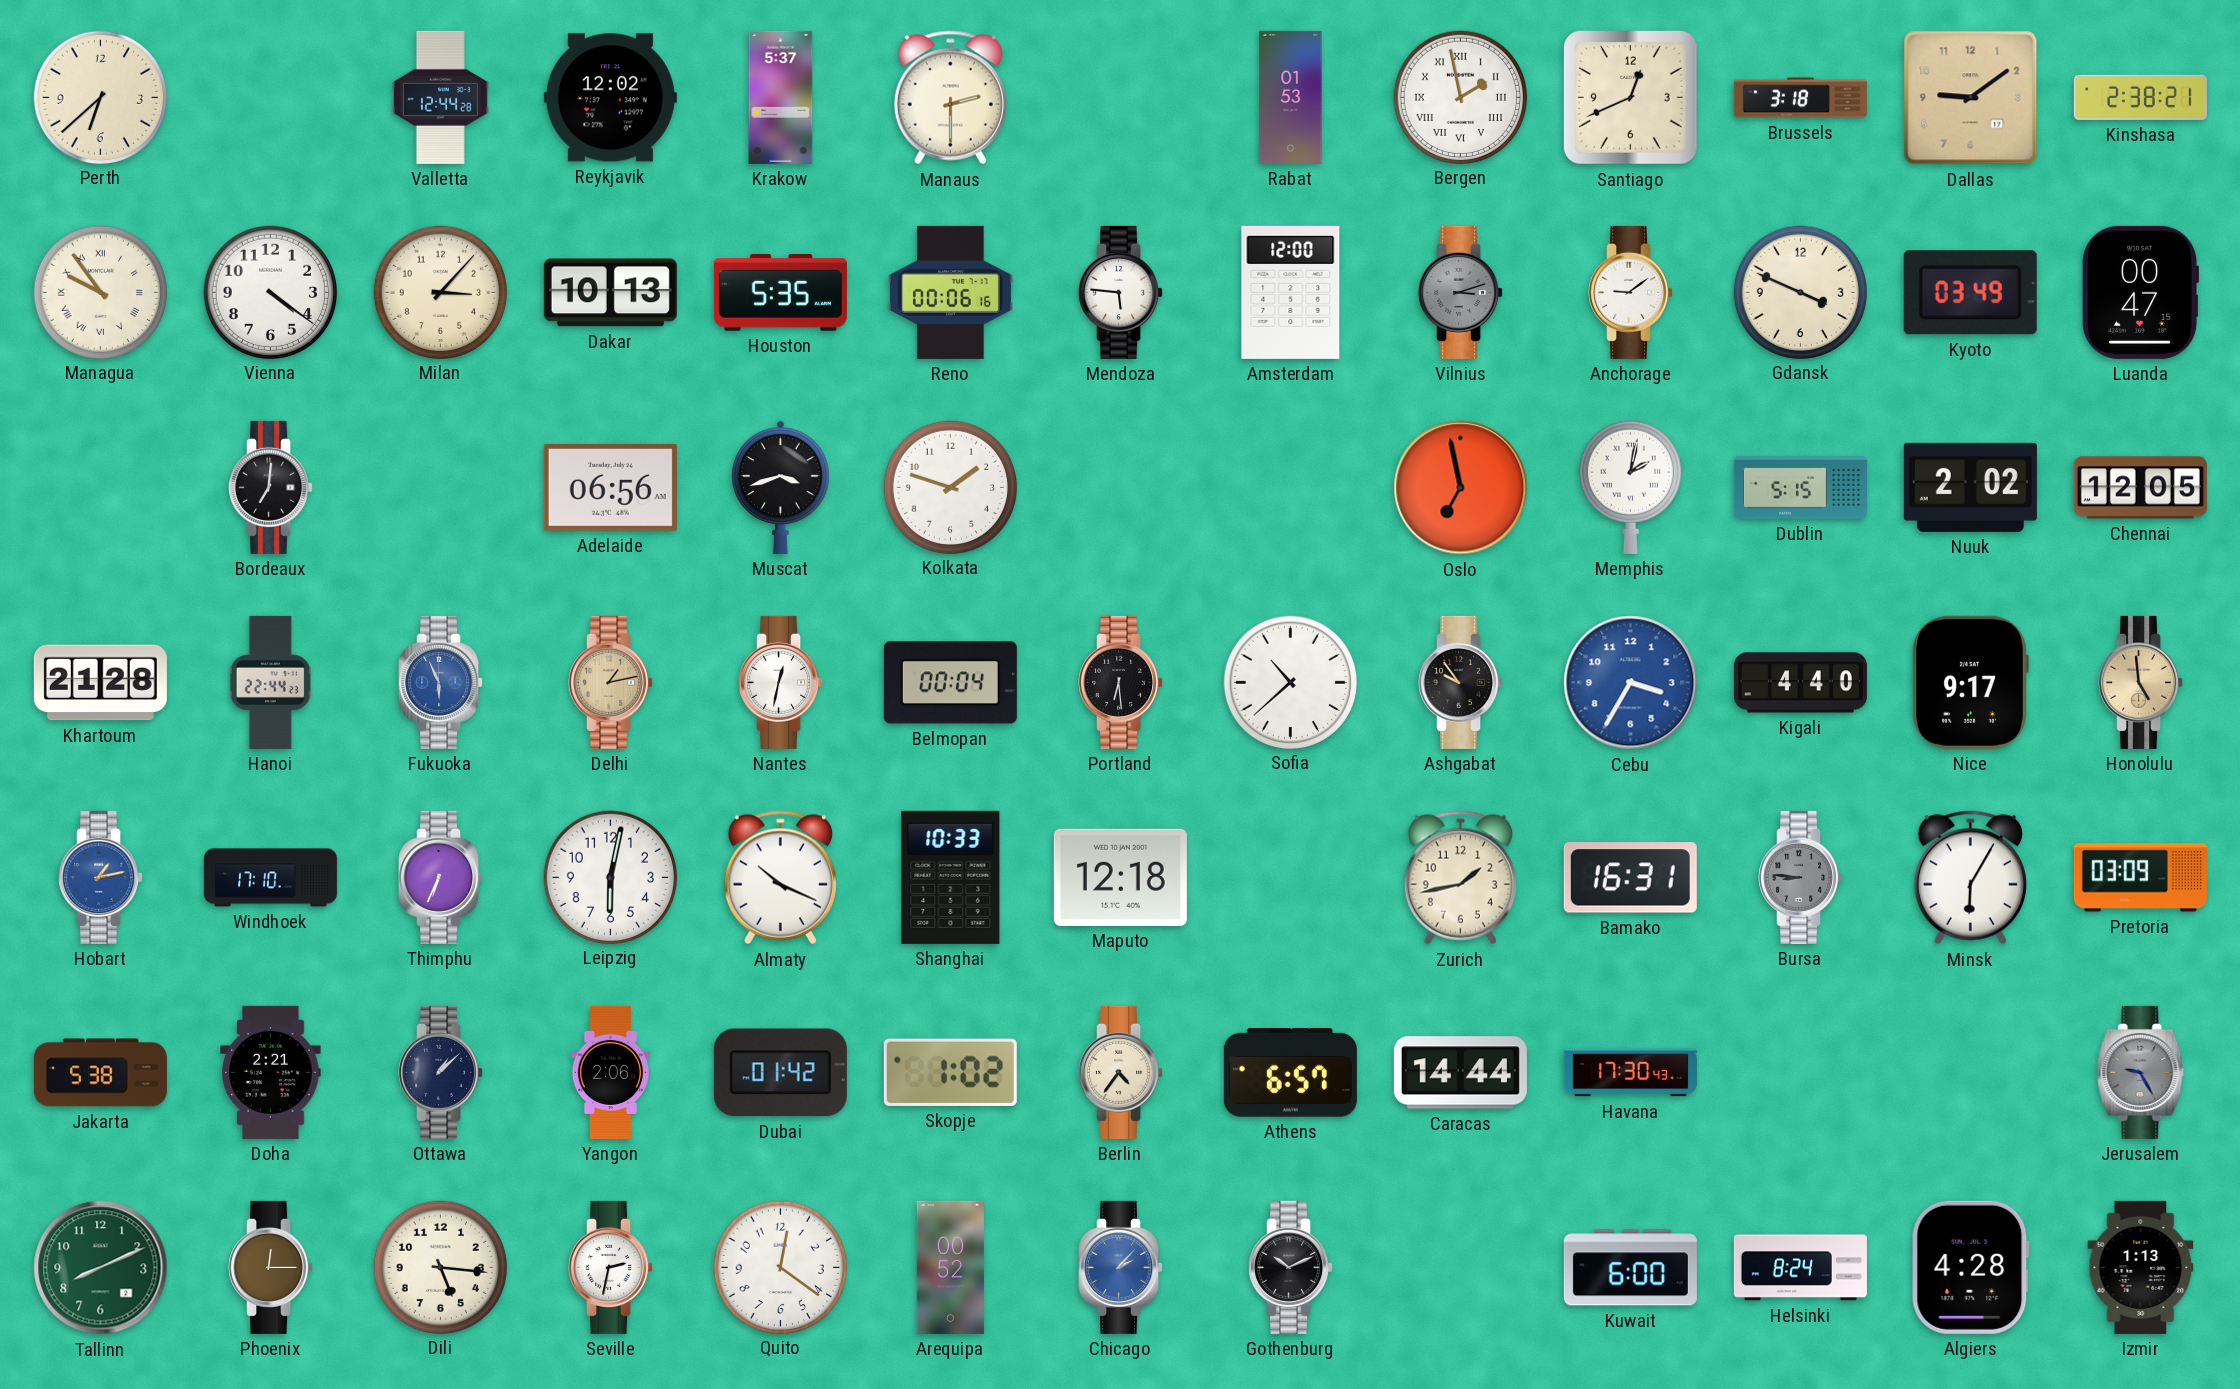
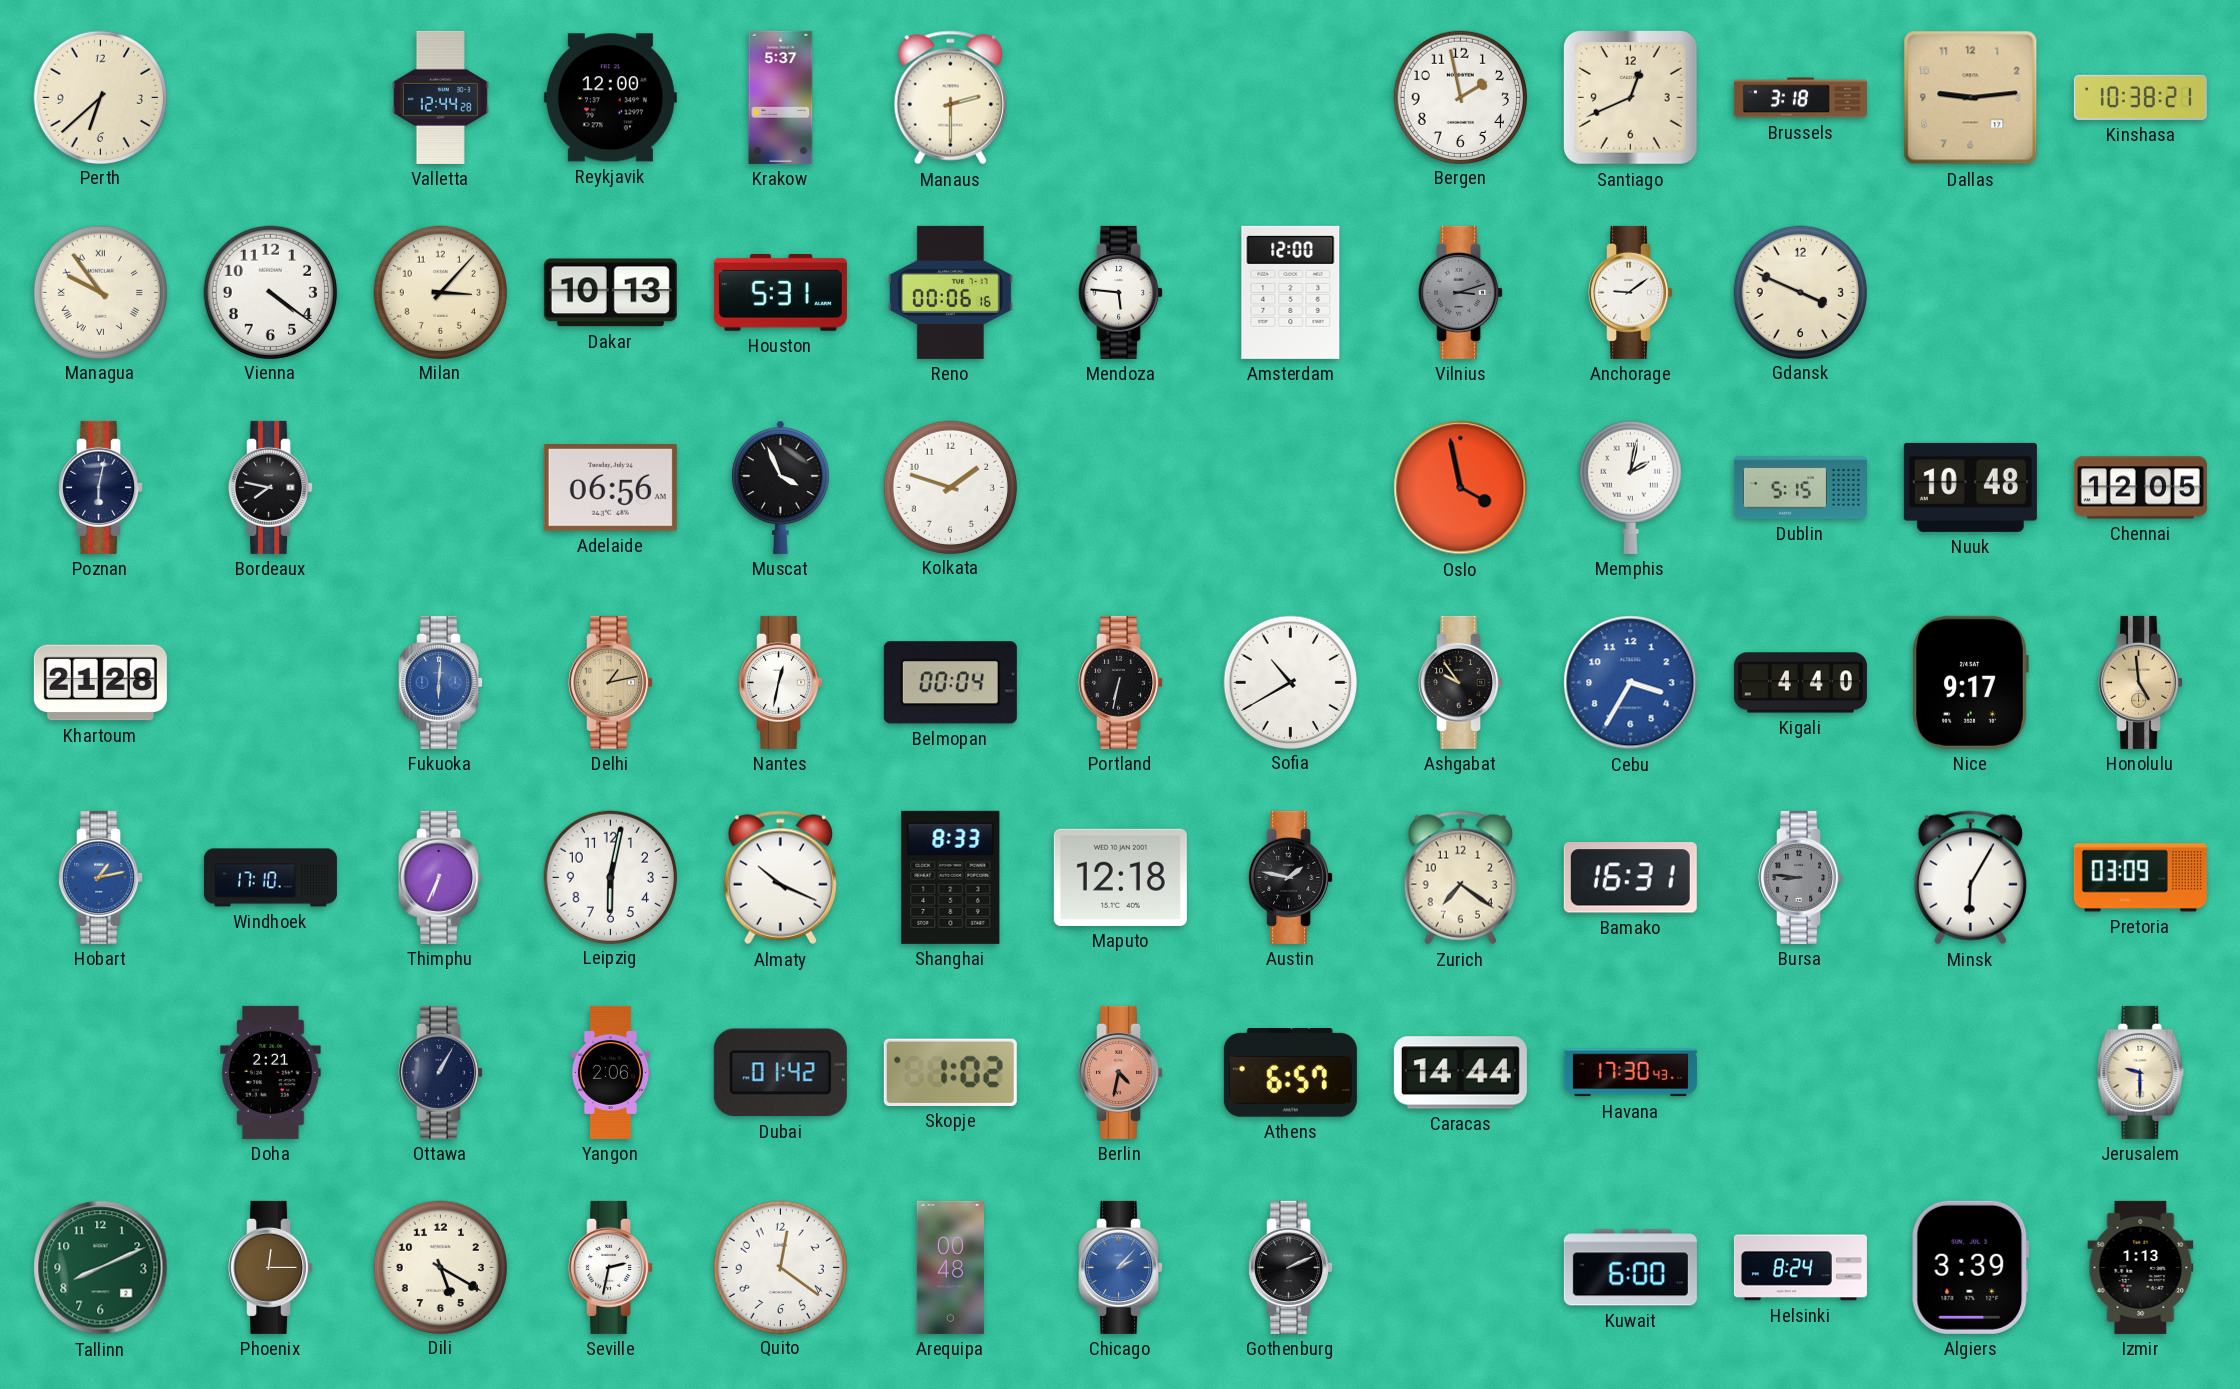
Reykjavik: 12:02 -> 12:00
Rabat: 01:53 -> none
Bergen numerals: Roman -> Arabic
Dallas: 9:09 -> 9:14
Kinshasa: 2:38 -> 10:38
Houston: 5:35 -> 5:31
Kyoto: 03:49 -> none
Luanda: 00:47 -> none
Poznan: none -> 6:02
Bordeaux: 7:01 -> 7:47
Muscat: 3:42 -> 3:56
Oslo: 6:58 -> 3:58
Nuuk: 2:02 -> 10:48
Hanoi: 22:44 -> none
Fukuoka: 5:56 -> 6:01
Portland: 6:29 -> 6:32
Sofia: 10:38 -> 10:40
Shanghai: 10:33 -> 8:33
Austin: none -> 1:47
Zurich: 1:43 -> 7:21
Jakarta: 5:38 -> none
Ottawa: 1:08 -> 1:05
Berlin: 4:36 -> 4:32
Berlin dial: cream -> salmon
Jerusalem: 9:25 -> 9:30
Jerusalem dial: grey -> cream
Dili: 5:16 -> 5:20
Arequipa: 00:52 -> 00:48
Gothenburg: 10:11 -> 2:11
Algiers: 4:28 -> 3:39
